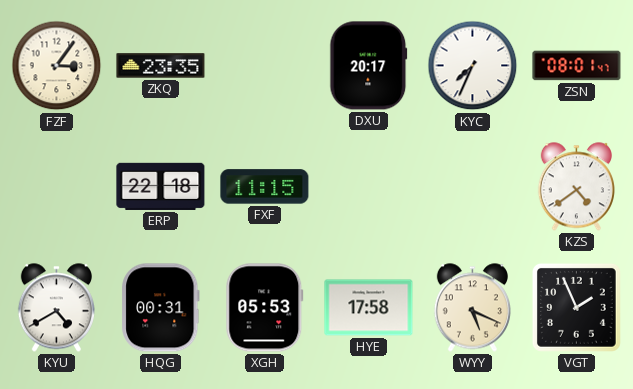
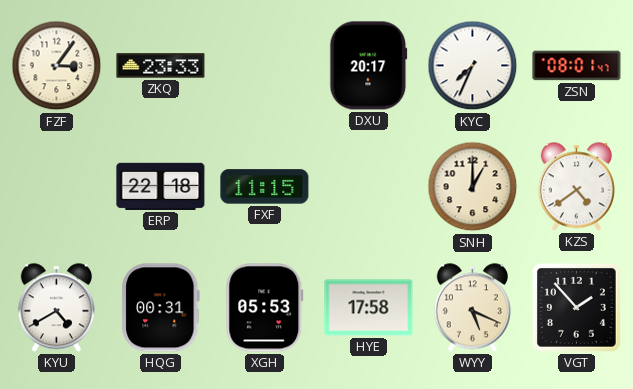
ZKQ: 23:35 -> 23:33
SNH: none -> 1:00
VGT: 1:56 -> 1:53
